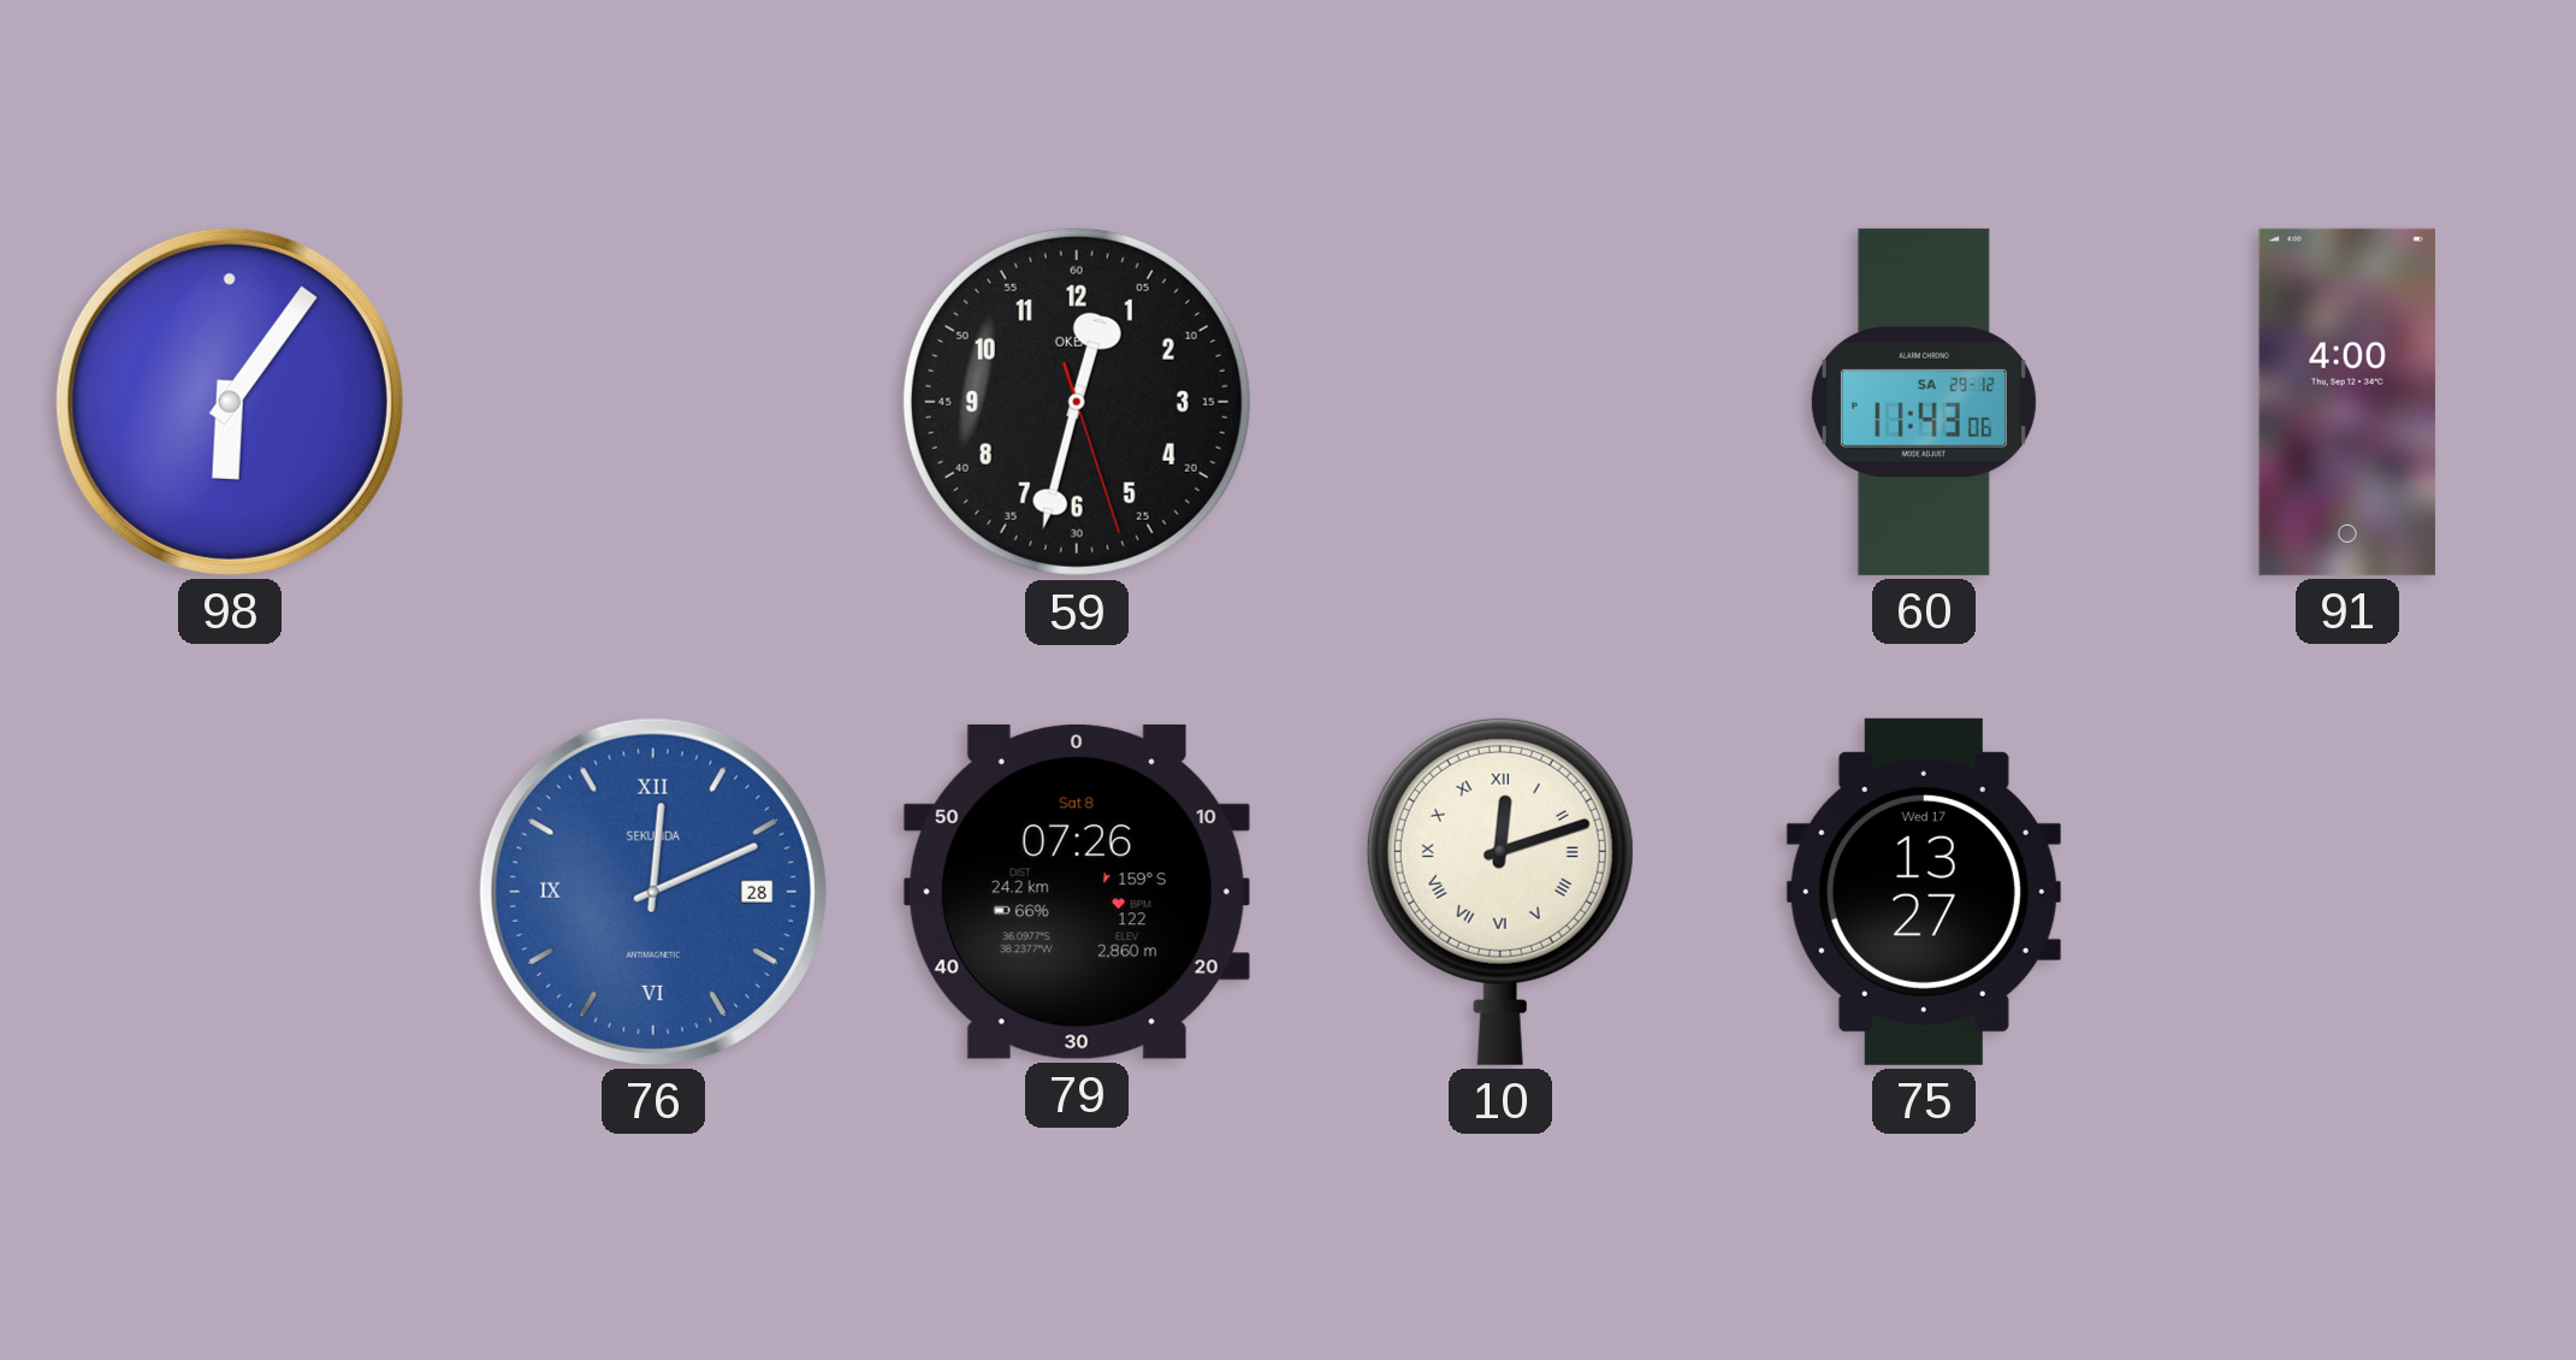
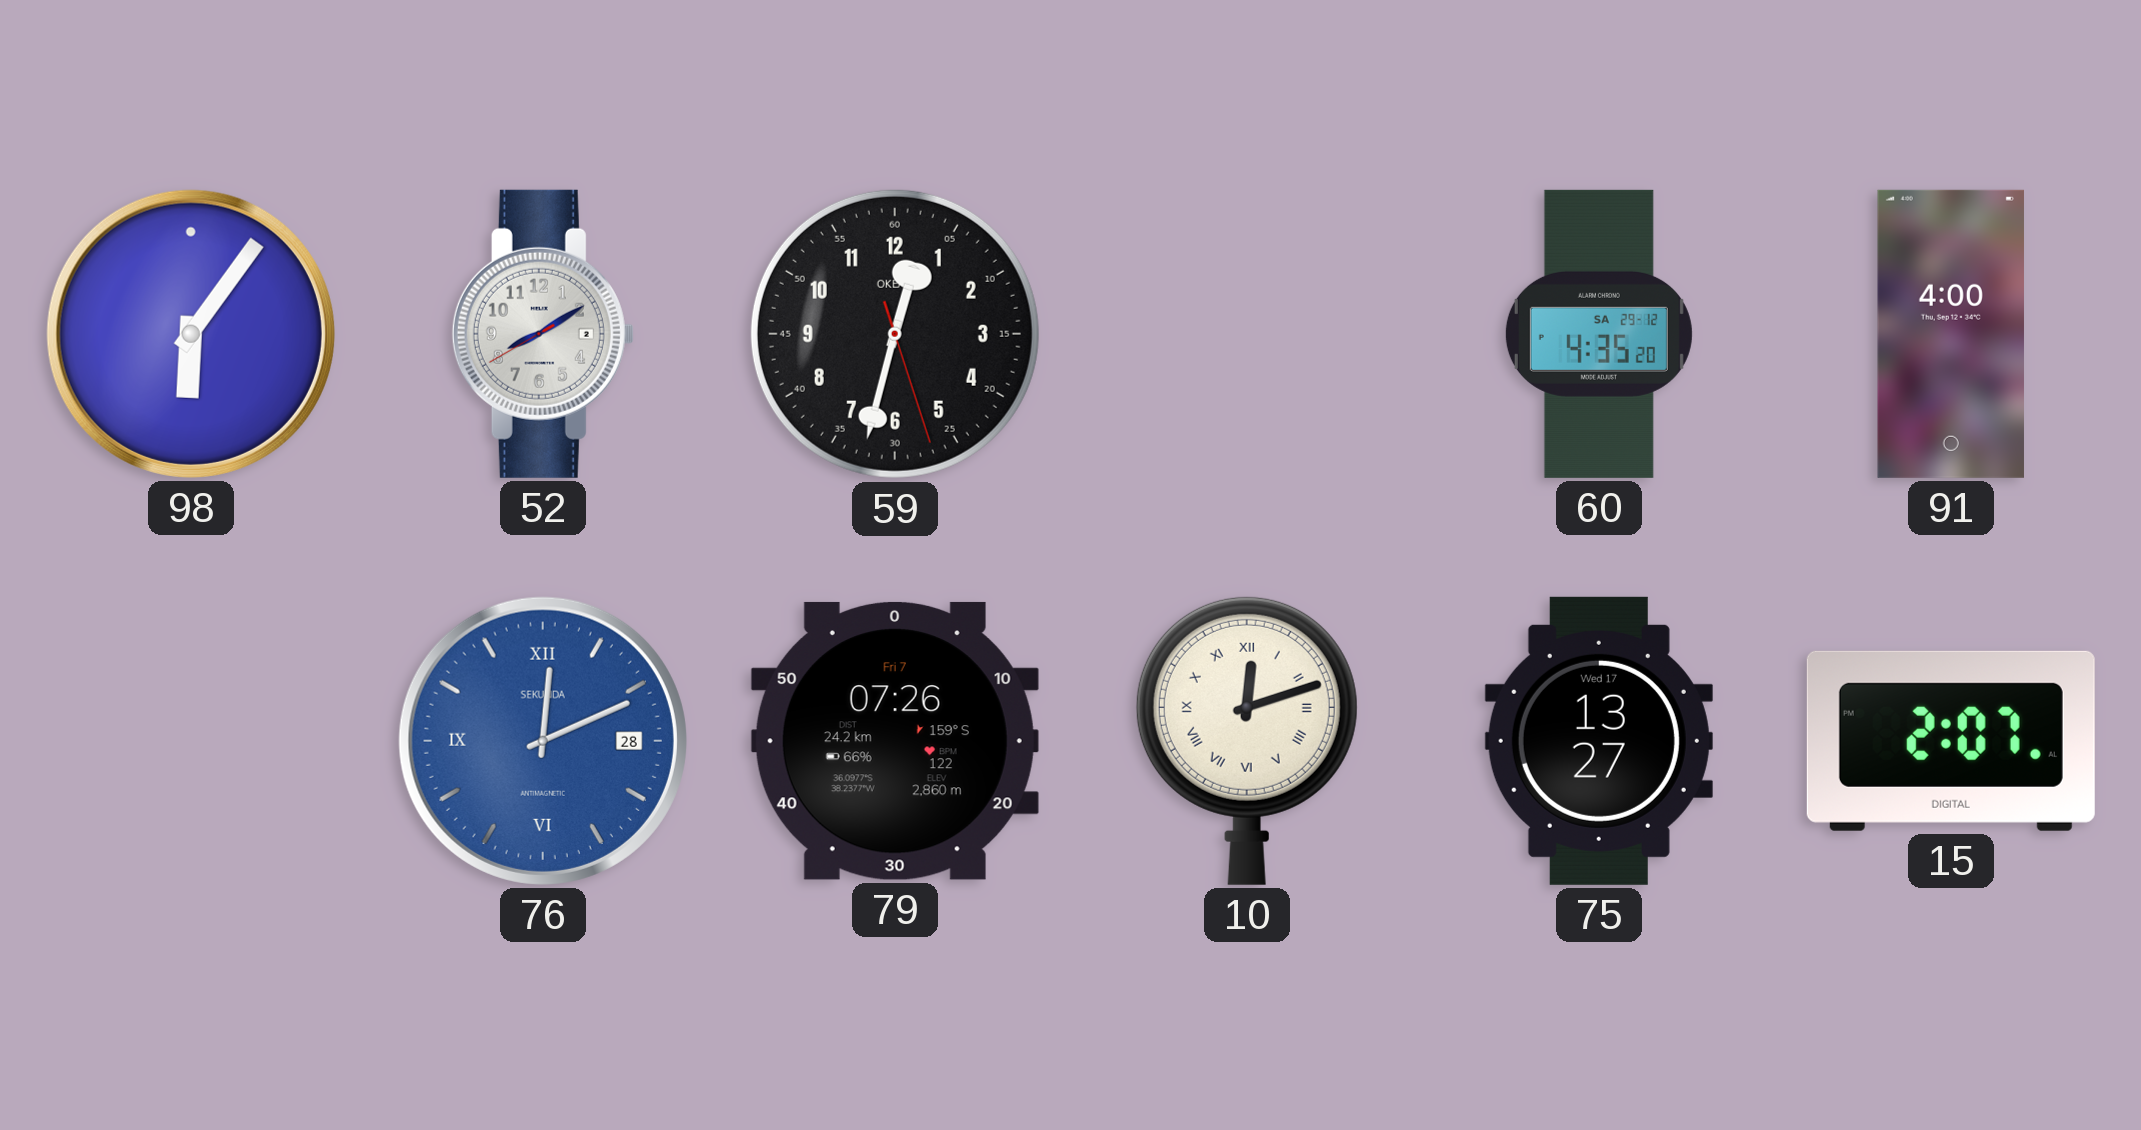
52: none -> 8:09
60: 11:43 -> 4:35
79 date: Sat 8 -> Fri 7
15: none -> 2:07
